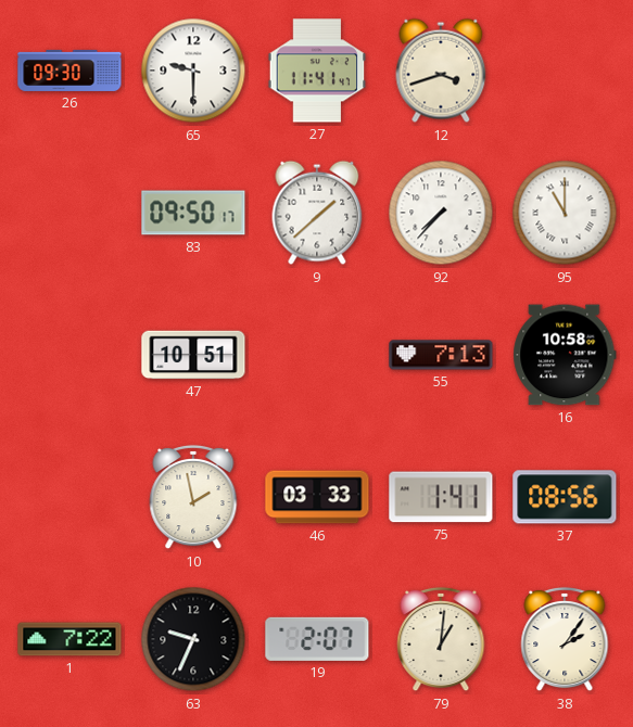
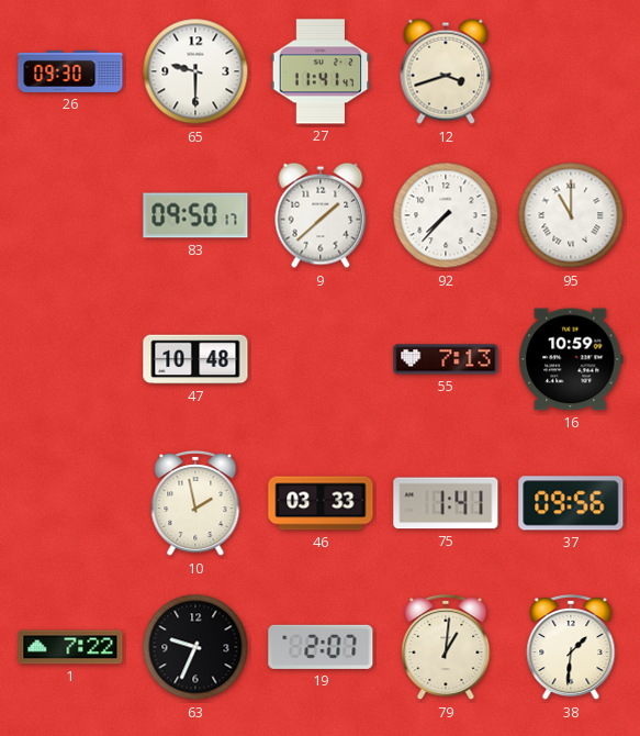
47: 10:51 -> 10:48
16: 10:58 -> 10:59
37: 08:56 -> 09:56
38: 2:06 -> 1:31
